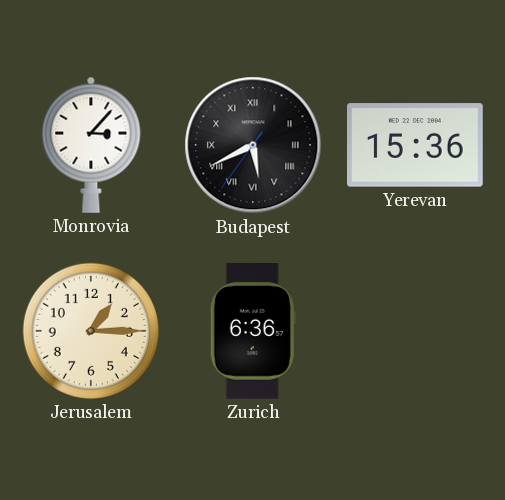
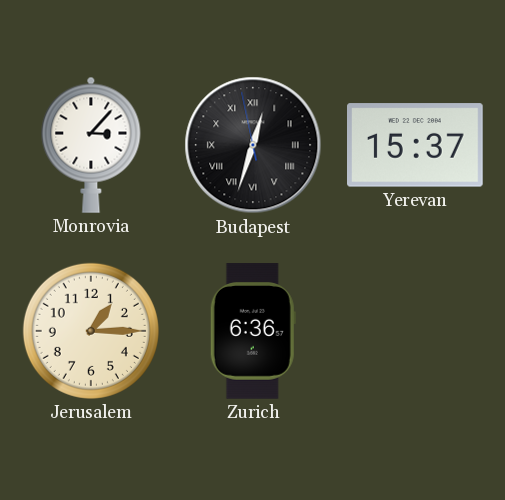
Budapest: 5:40 -> 12:32
Yerevan: 15:36 -> 15:37
